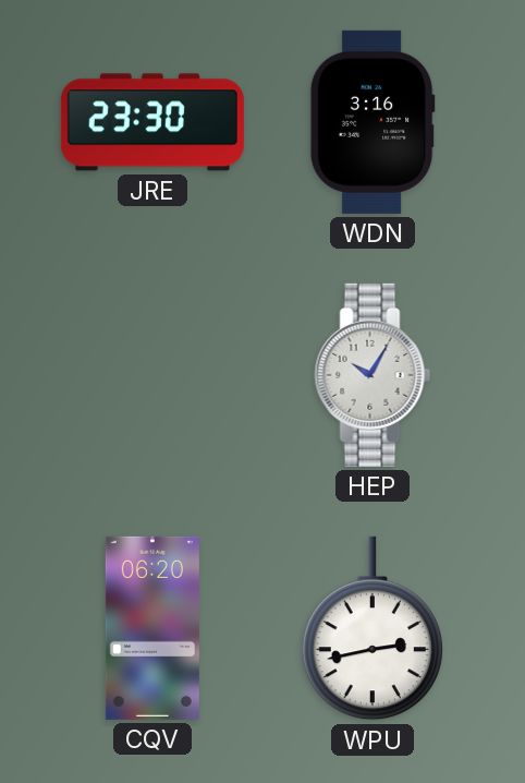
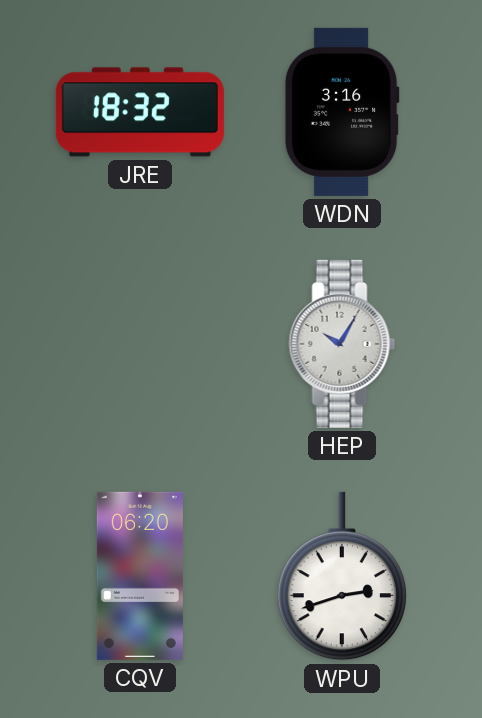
JRE: 23:30 -> 18:32
WPU: 2:43 -> 2:42
